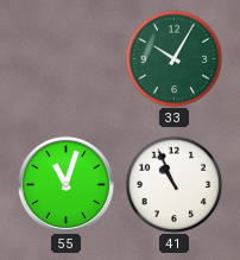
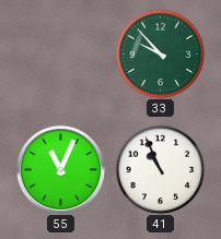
33: 10:05 -> 9:53
55: 11:03 -> 11:04
